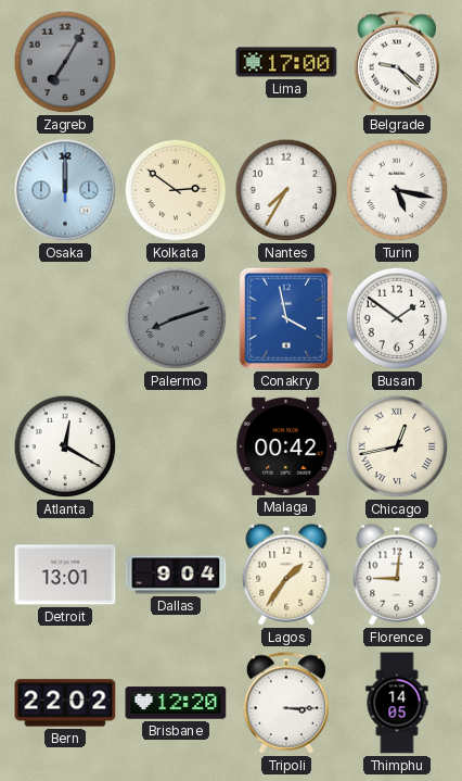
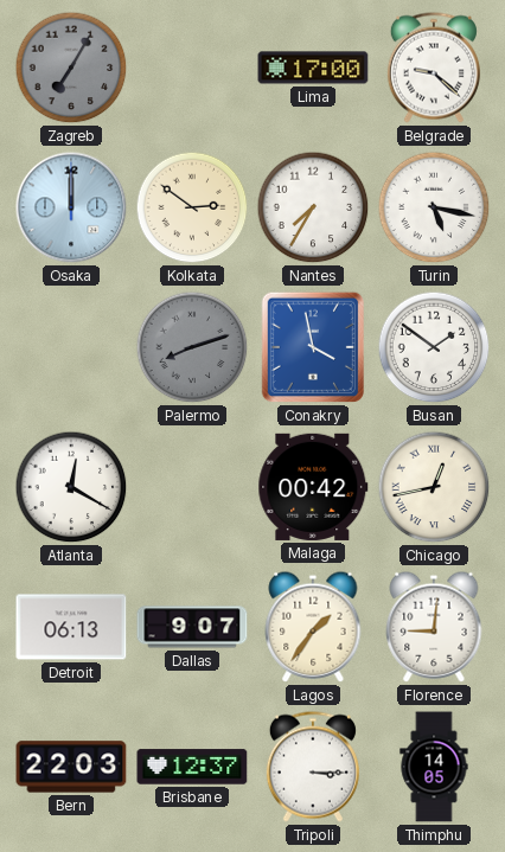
Detroit: 13:01 -> 06:13
Dallas: 9:04 -> 9:07
Bern: 22:02 -> 22:03
Brisbane: 12:20 -> 12:37
